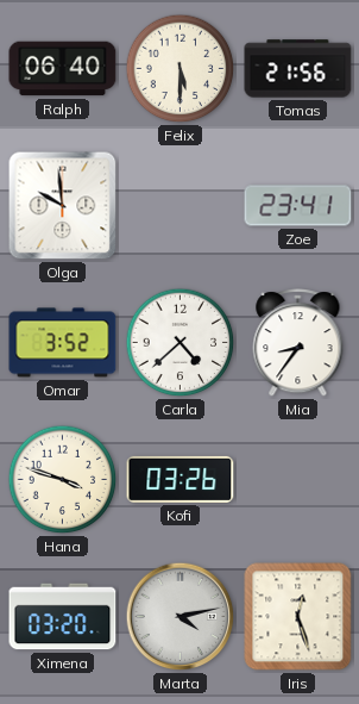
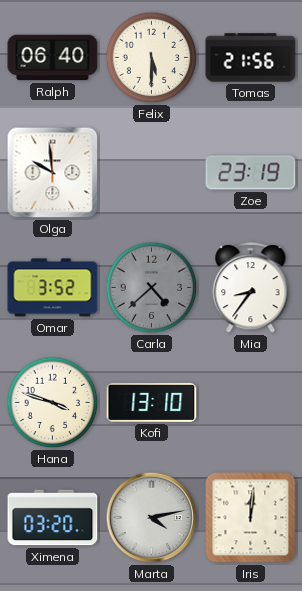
Zoe: 23:41 -> 23:19
Carla dial: white -> grey
Kofi: 03:26 -> 13:10
Iris: 12:27 -> 12:01
